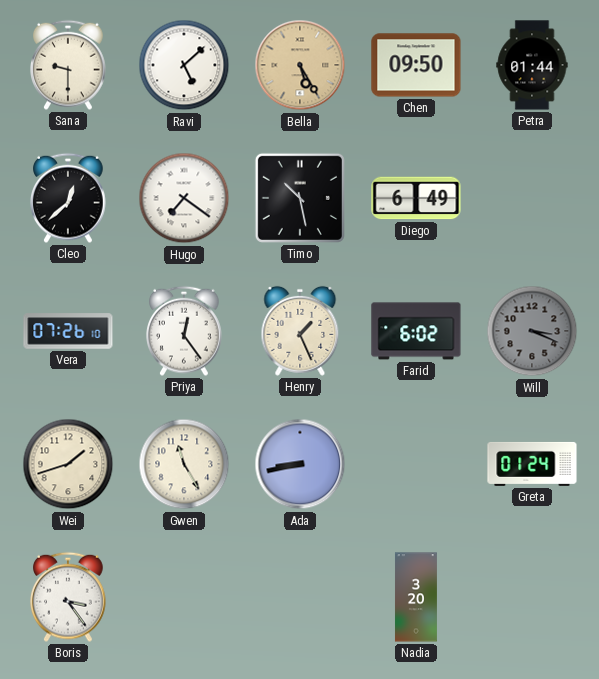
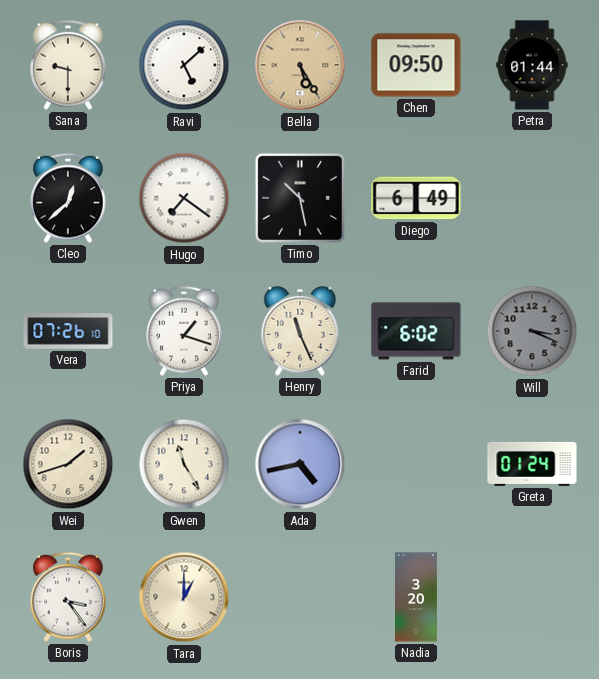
Priya: 12:24 -> 1:18
Henry: 1:26 -> 11:26
Ada: 8:43 -> 4:43
Tara: none -> 1:00
